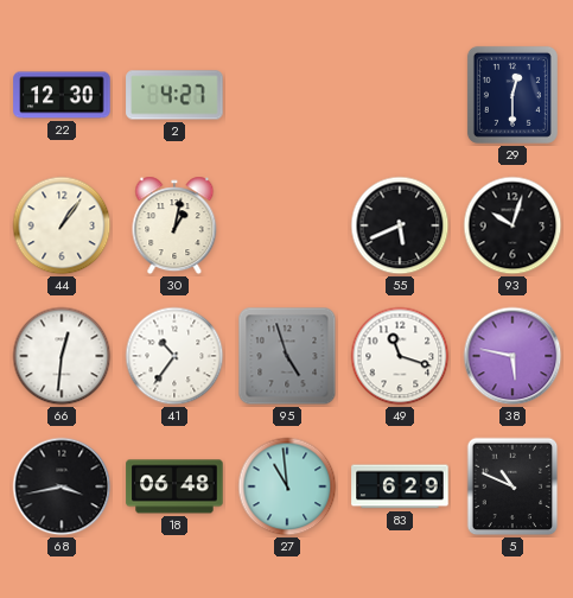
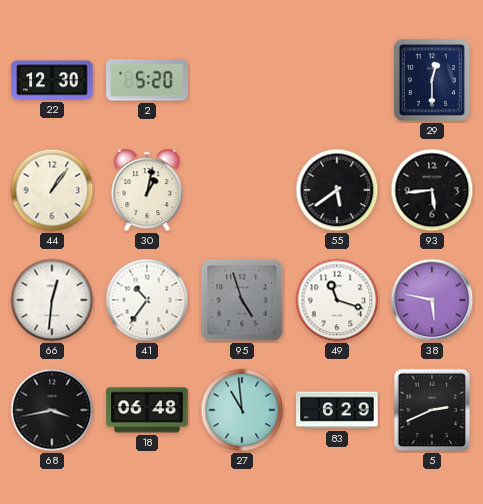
2: 4:27 -> 5:20
55: 5:41 -> 5:39
93: 10:03 -> 5:44
5: 10:49 -> 2:41
